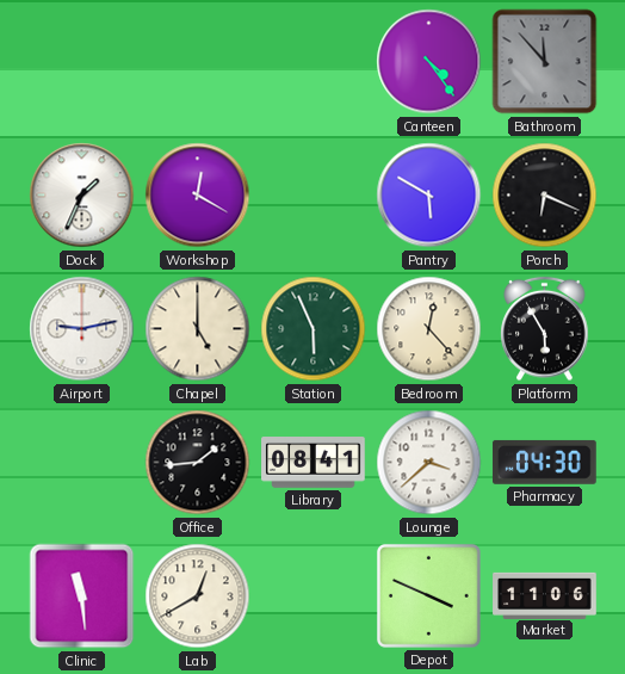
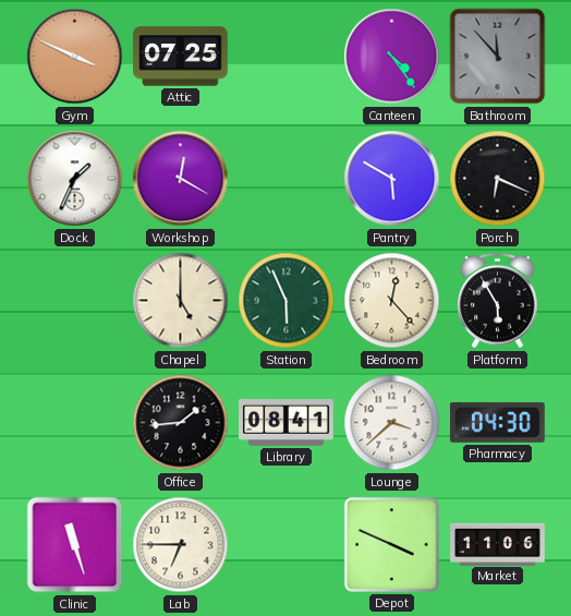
Gym: none -> 3:49
Attic: none -> 07:25
Airport: 9:13 -> none
Clinic: 11:29 -> 11:27
Lab: 12:40 -> 6:45
